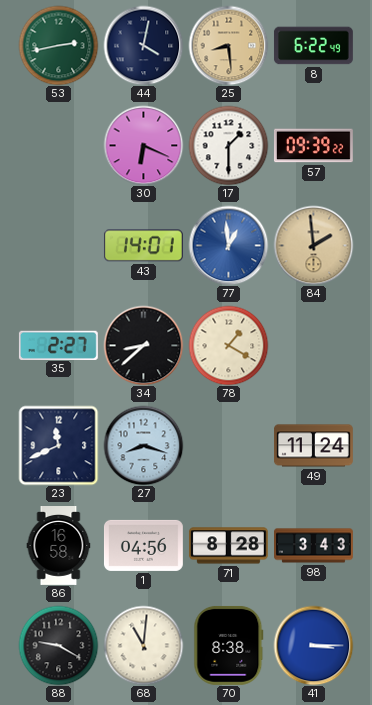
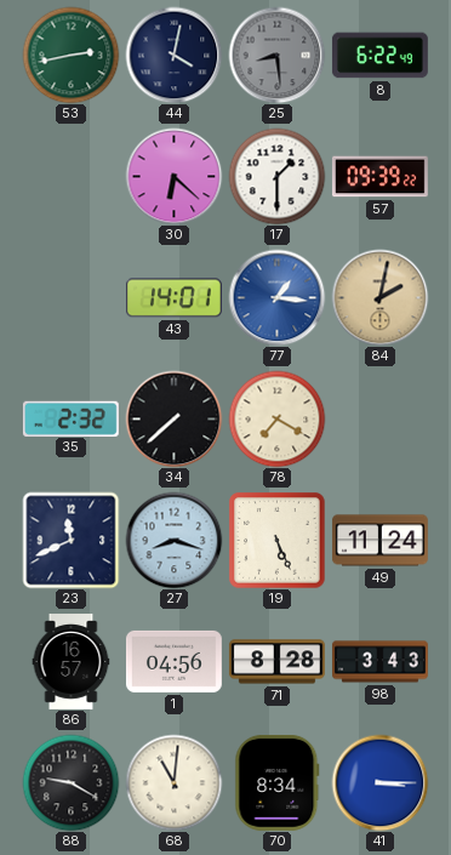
25 dial: champagne -> grey
30: 6:19 -> 6:22
77: 12:59 -> 1:16
84: 1:59 -> 2:02
35: 2:27 -> 2:32
34: 8:38 -> 7:38
78: 1:20 -> 7:20
19: none -> 5:26
86: 16:58 -> 16:57
70: 8:38 -> 8:34
